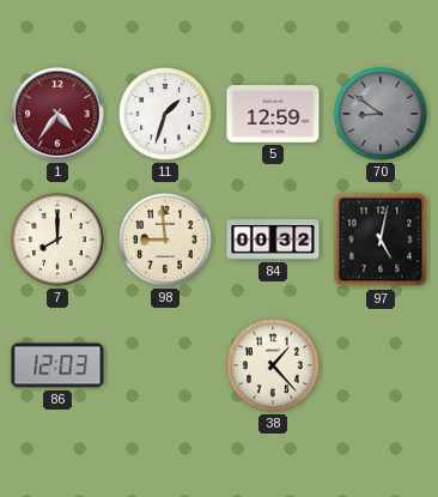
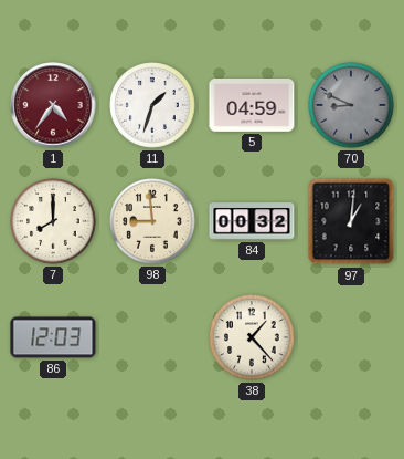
5: 12:59 -> 04:59
70: 8:51 -> 8:49
97: 5:02 -> 1:01
